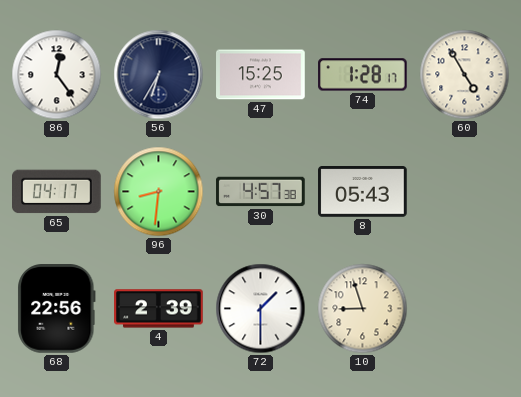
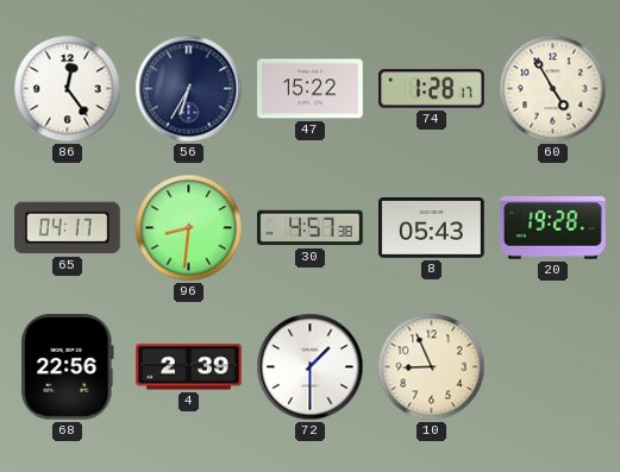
47: 15:25 -> 15:22
20: none -> 19:28
10: 8:57 -> 8:56
